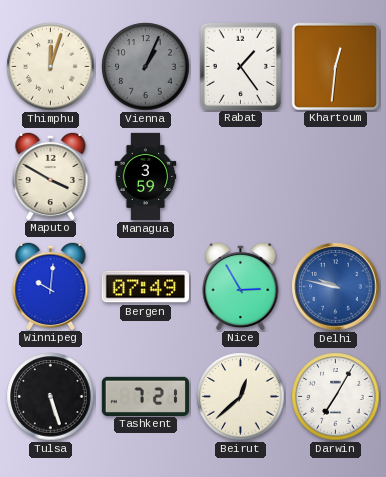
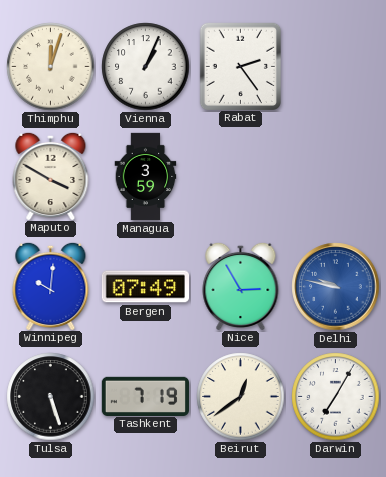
Vienna dial: grey -> white
Rabat: 1:24 -> 2:24
Khartoum: 12:31 -> none
Tashkent: 7:21 -> 7:19
Beirut: 12:38 -> 12:39
